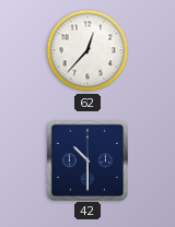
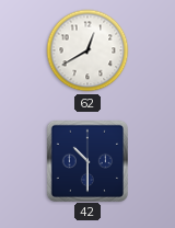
62: 12:37 -> 12:40
